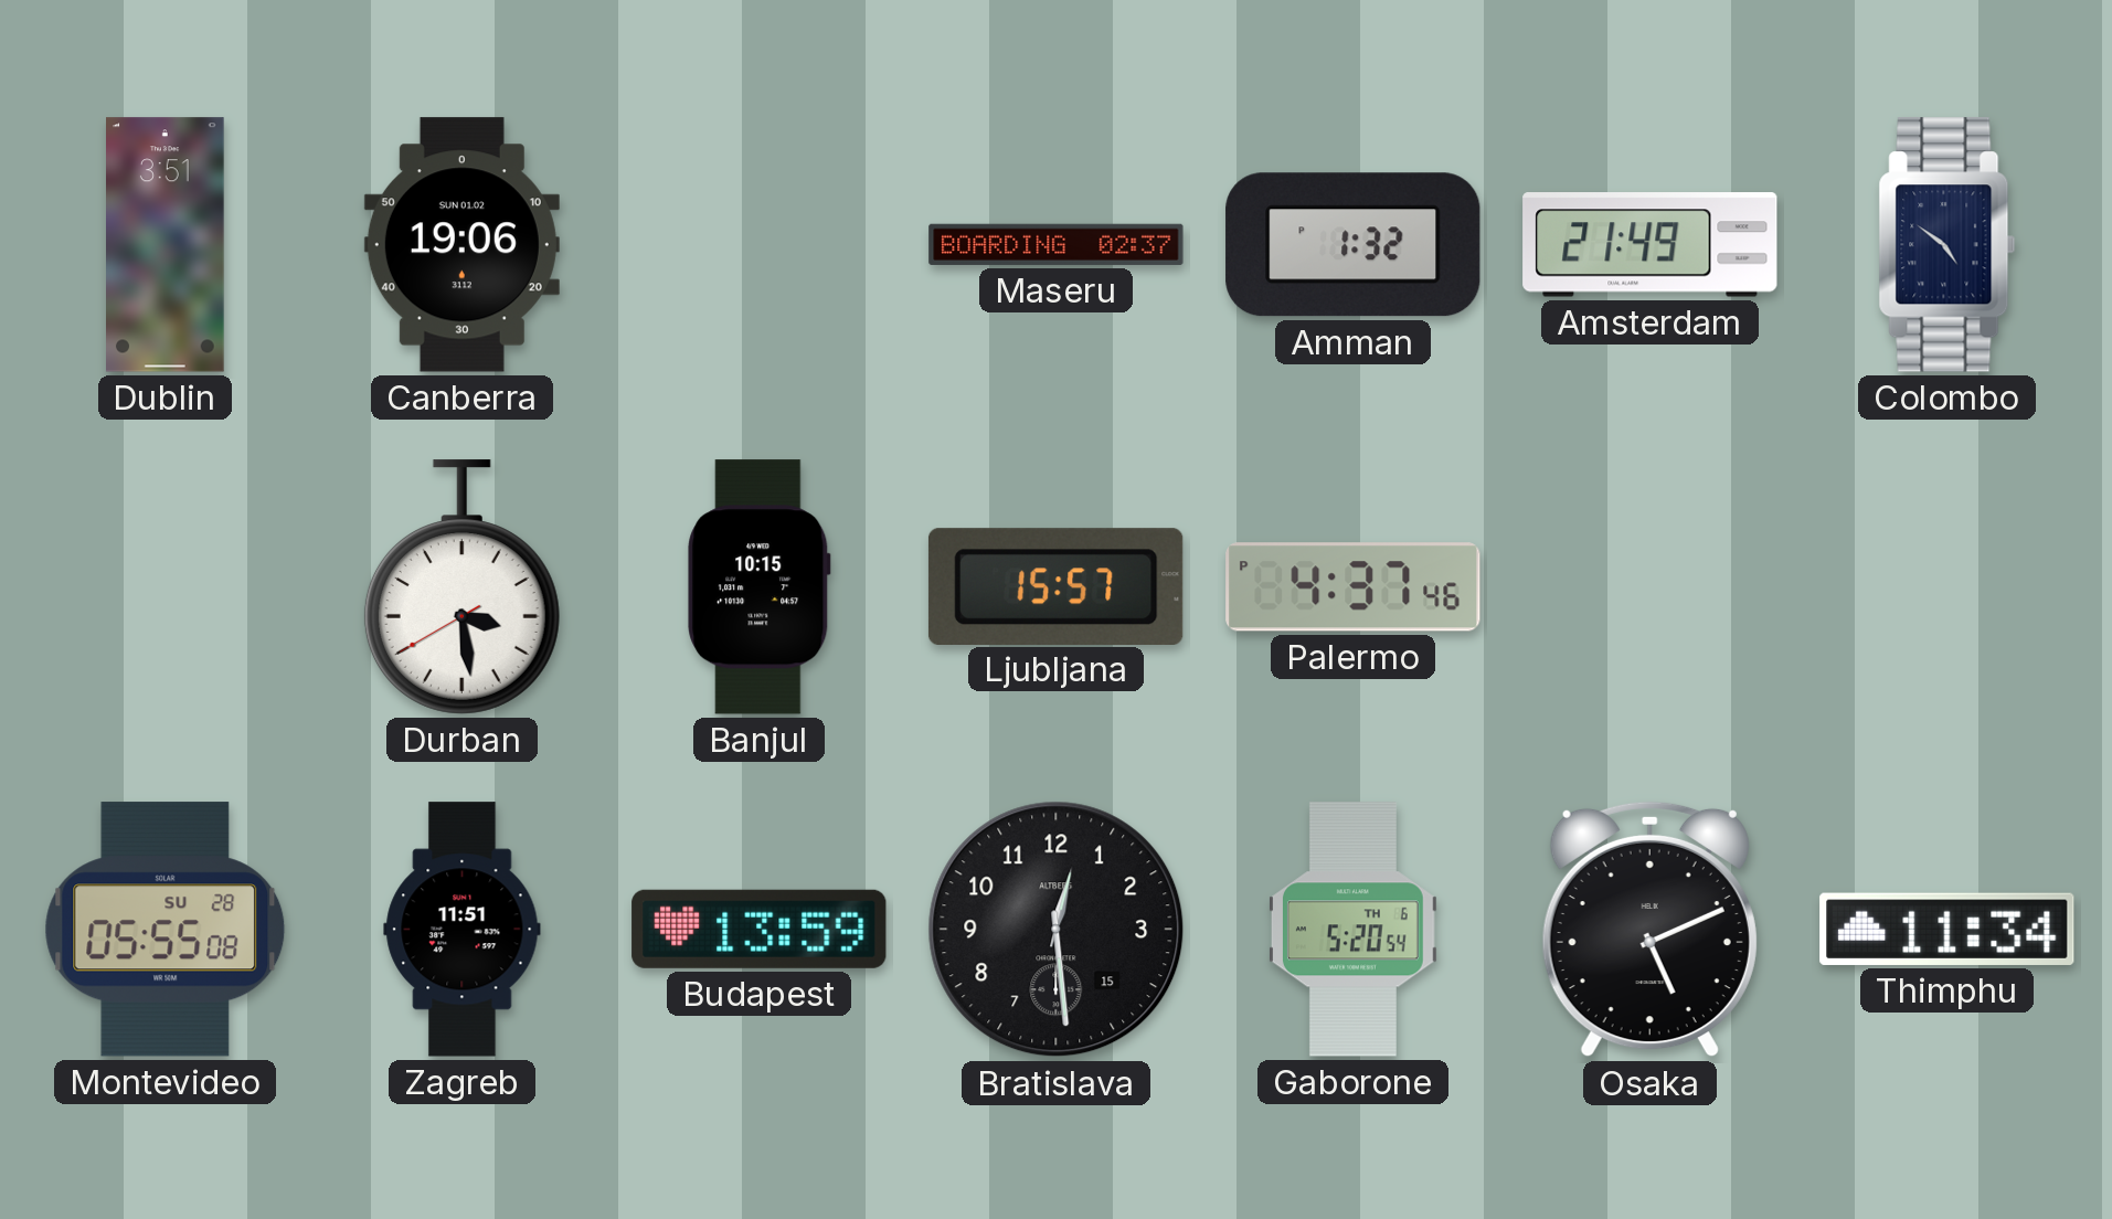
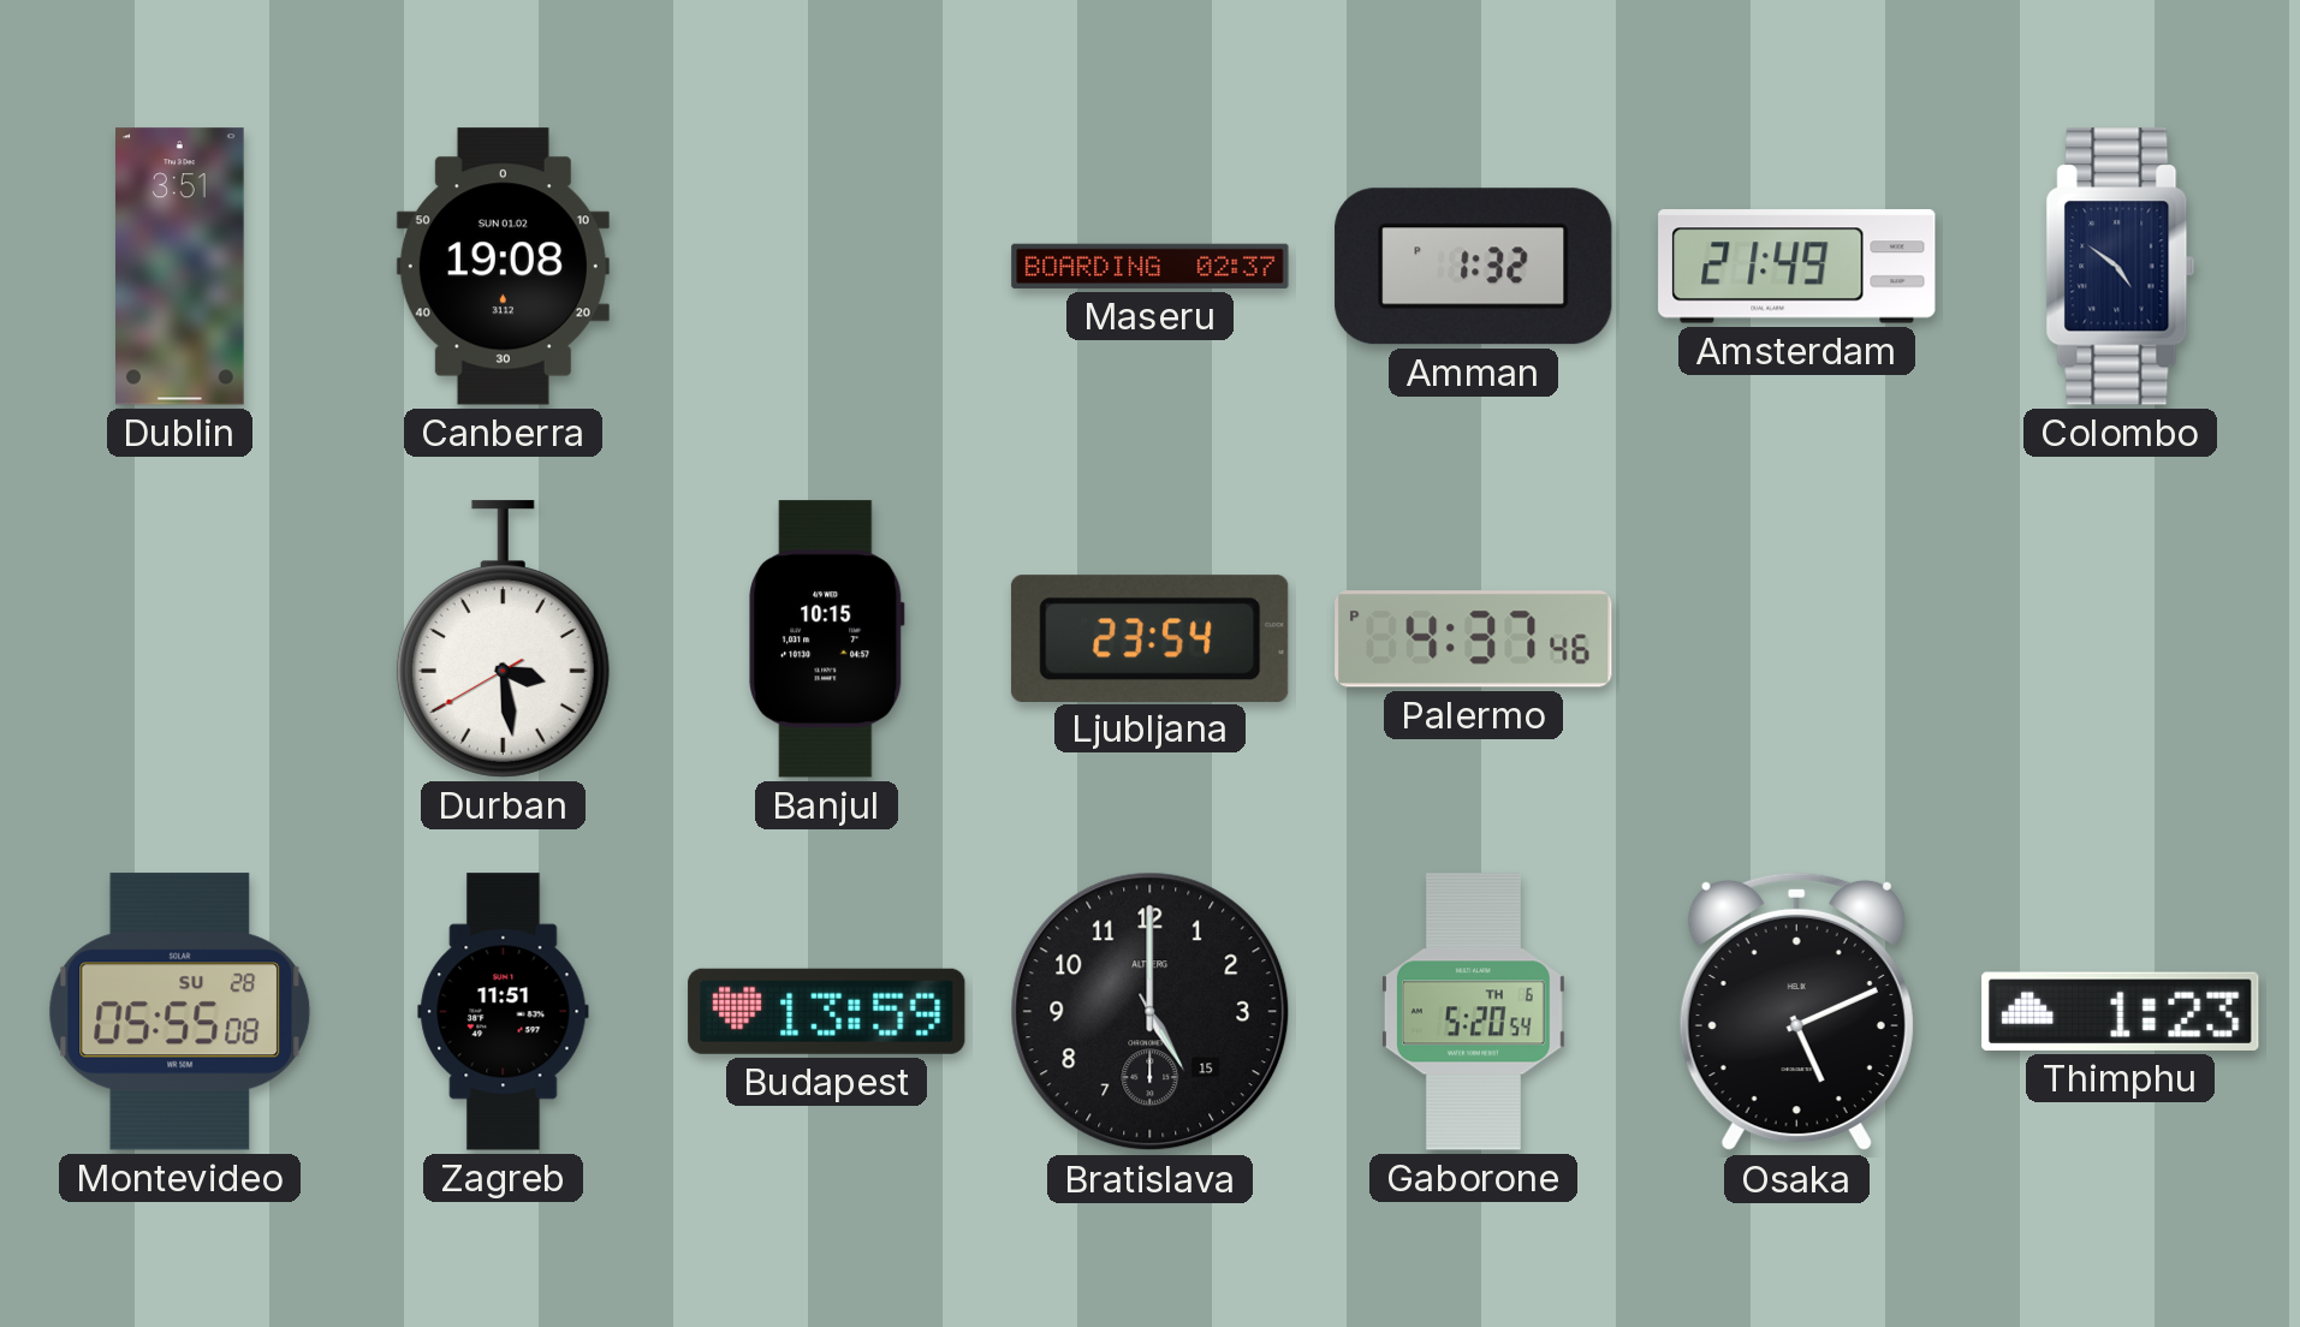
Canberra: 19:06 -> 19:08
Ljubljana: 15:57 -> 23:54
Bratislava: 12:29 -> 5:00
Thimphu: 11:34 -> 1:23
